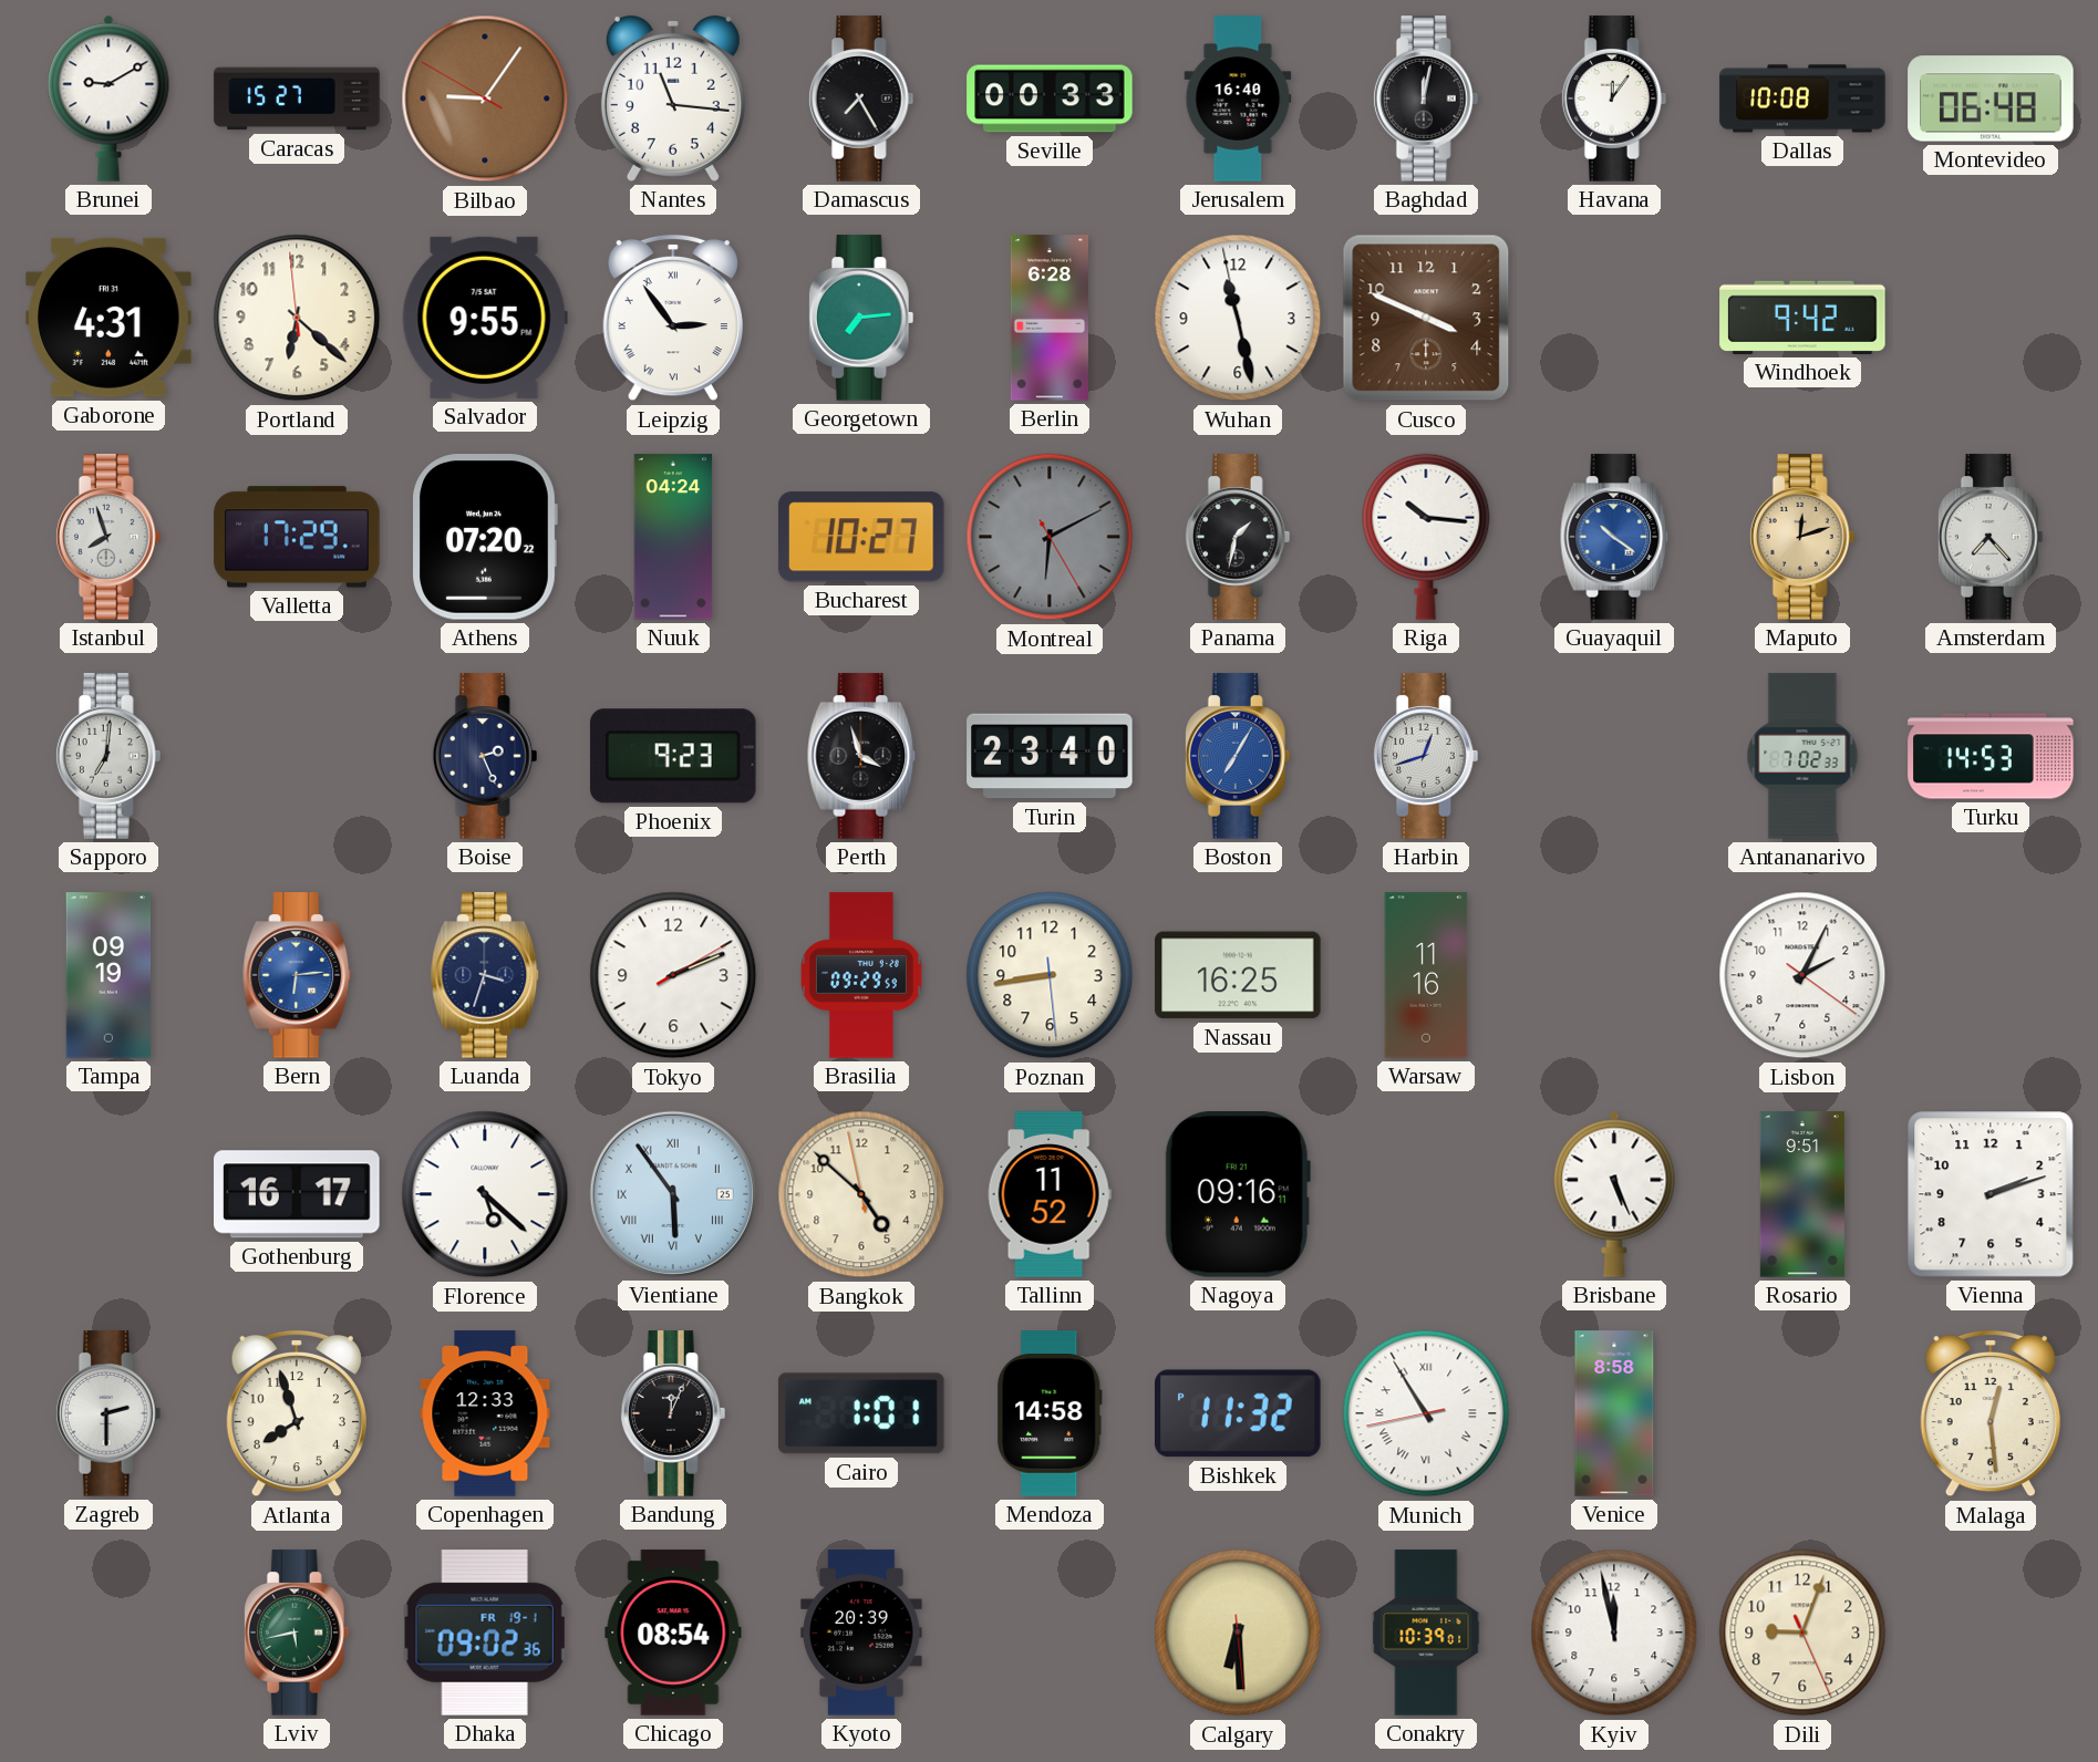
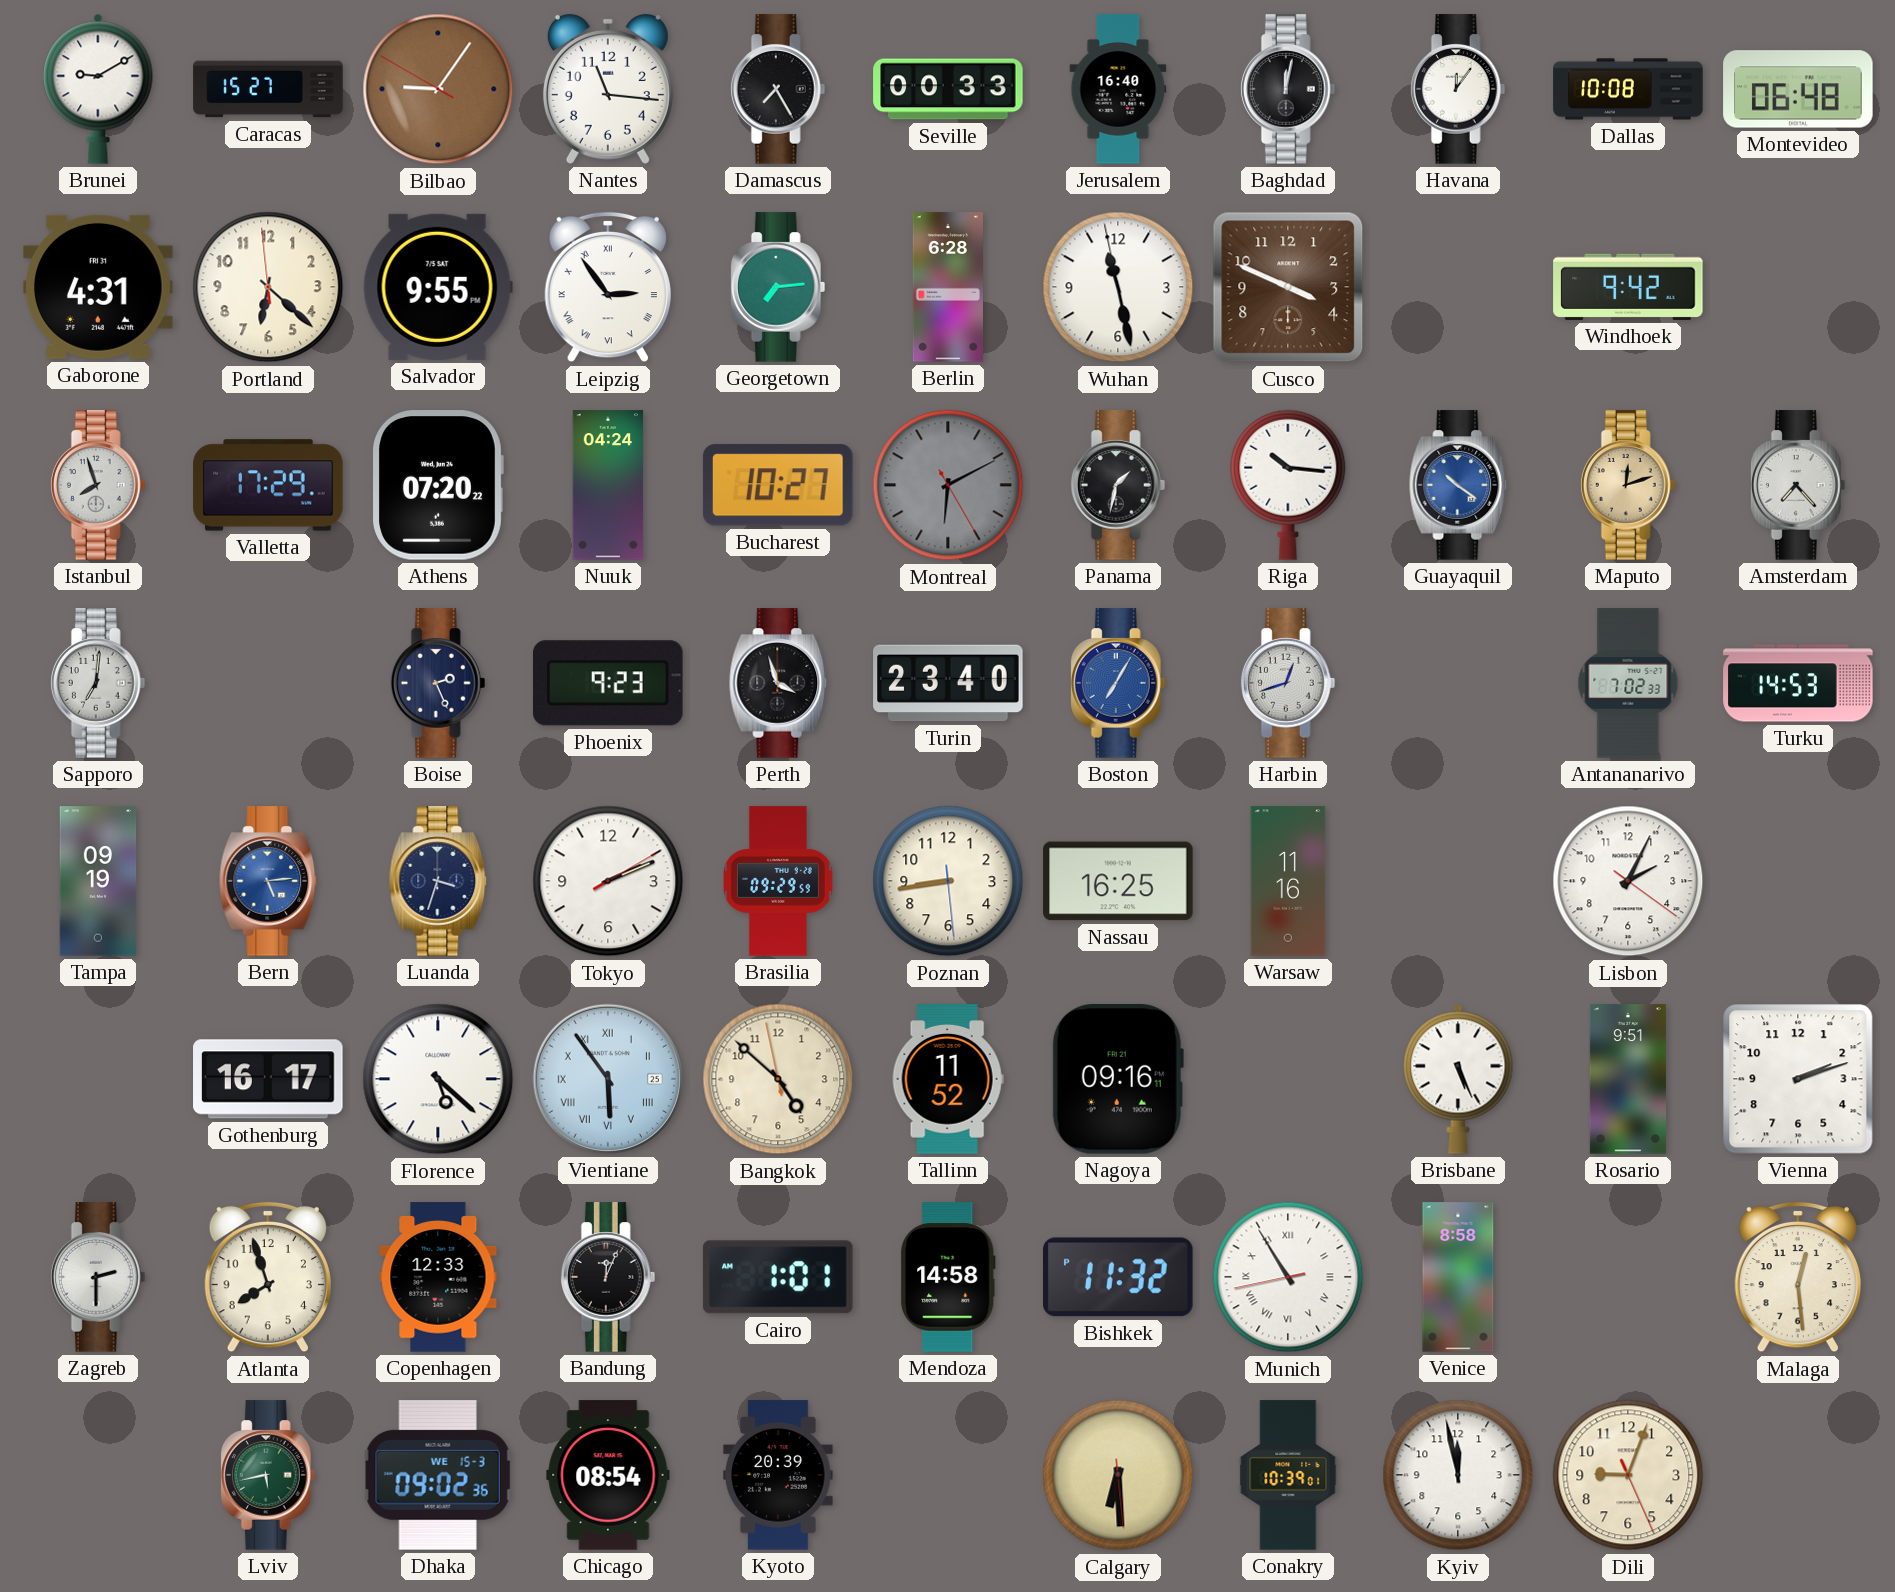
Bern: 6:14 -> 5:14
Dhaka date: FR 19-1 -> WE 15-3
